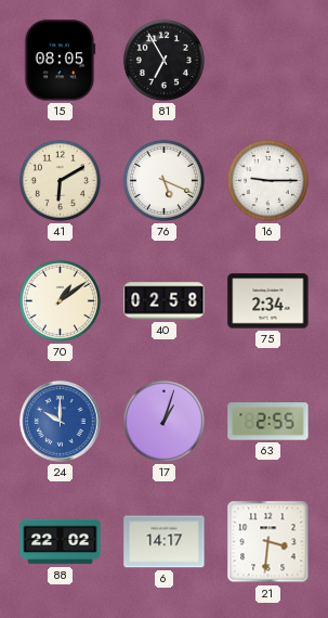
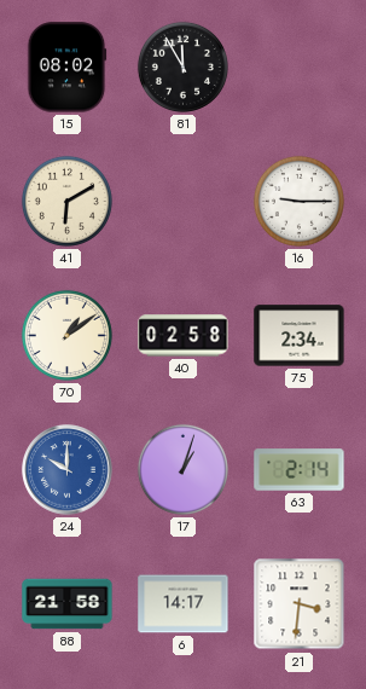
15: 08:05 -> 08:02
81: 6:55 -> 11:55
76: 5:19 -> none
63: 2:55 -> 2:14
88: 22:02 -> 21:58
